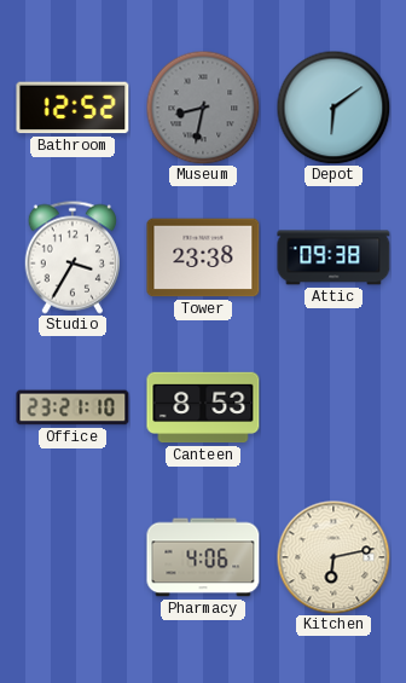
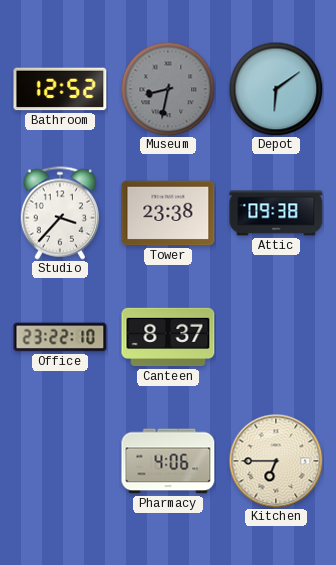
Studio: 3:35 -> 3:37
Office: 23:21 -> 23:22
Canteen: 8:53 -> 8:37
Kitchen: 6:13 -> 6:45
